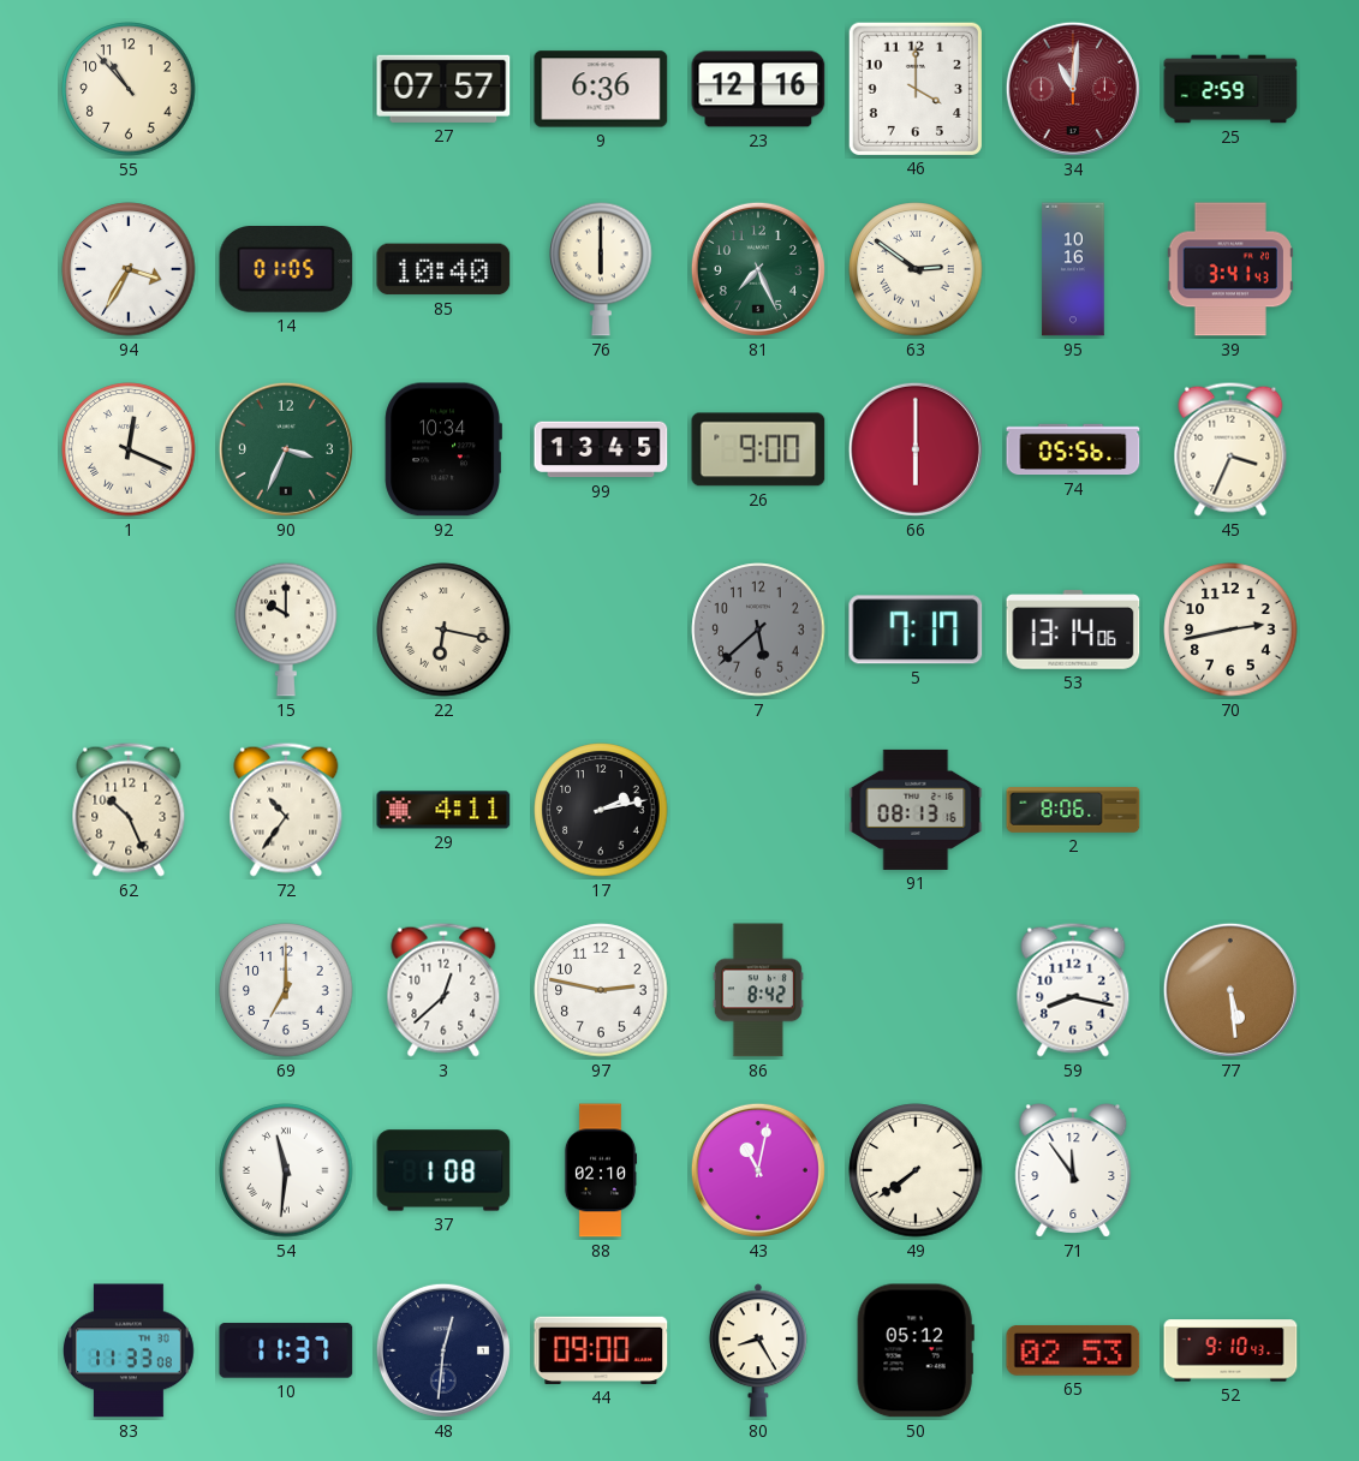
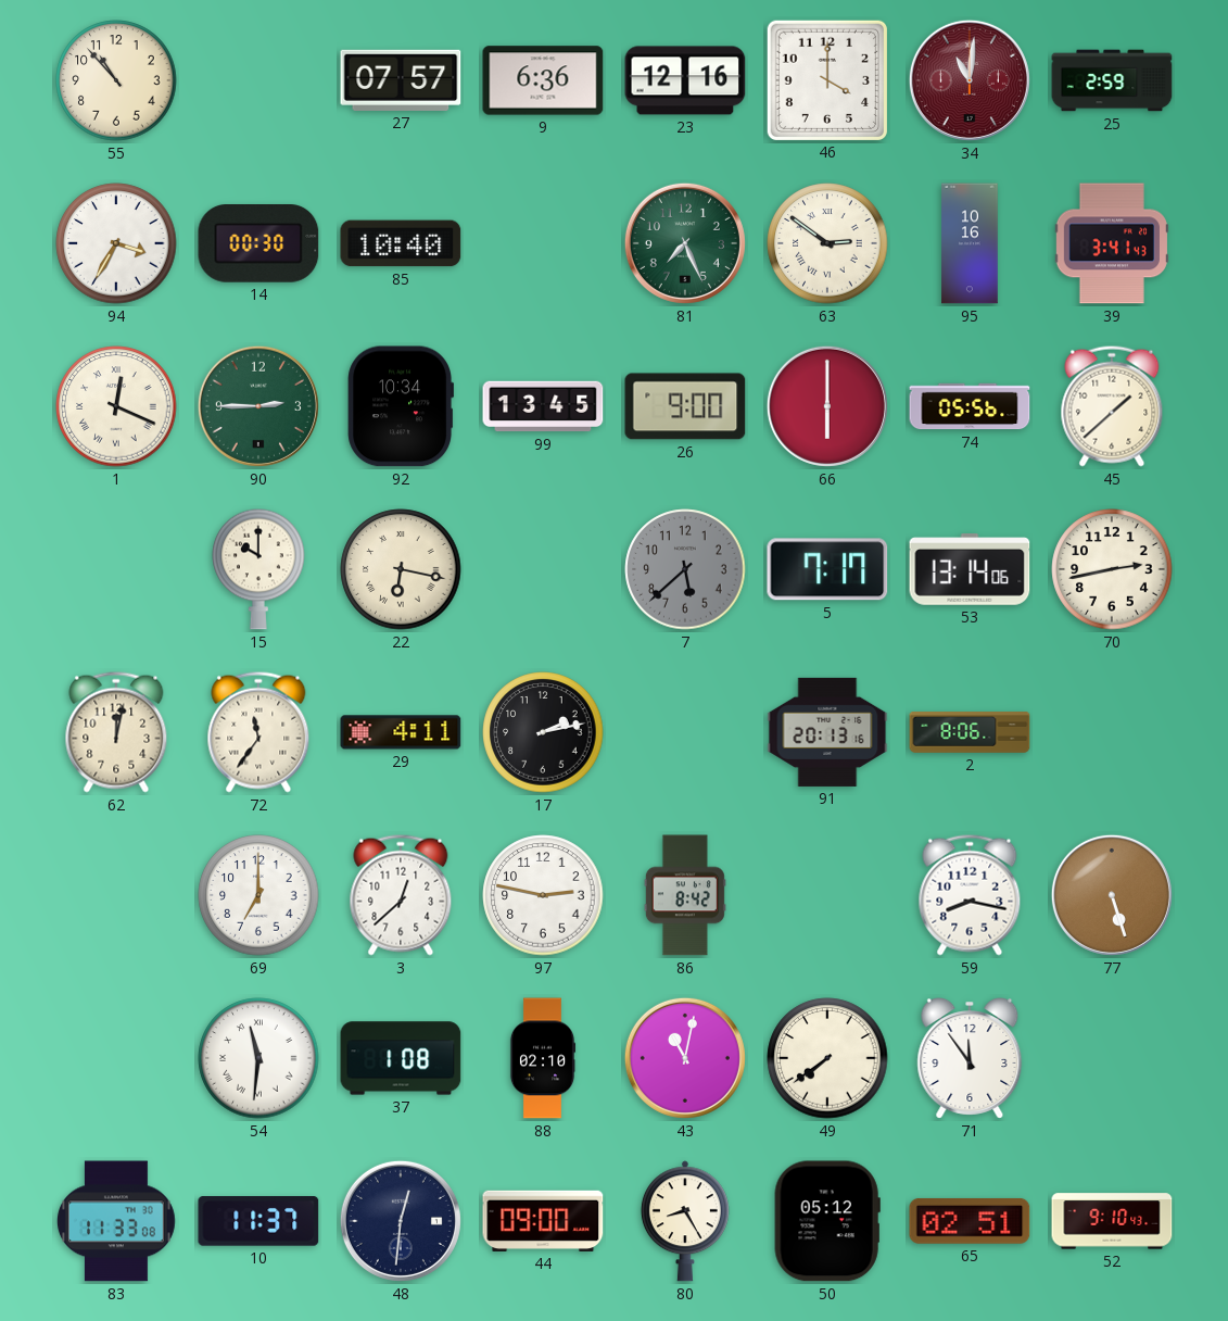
14: 01:05 -> 00:30
76: 6:00 -> none
90: 3:34 -> 2:45
45: 3:34 -> 1:38
62: 10:26 -> 12:02
72: 10:36 -> 11:36
91: 08:13 -> 20:13
77: 5:29 -> 5:27
65: 02:53 -> 02:51
